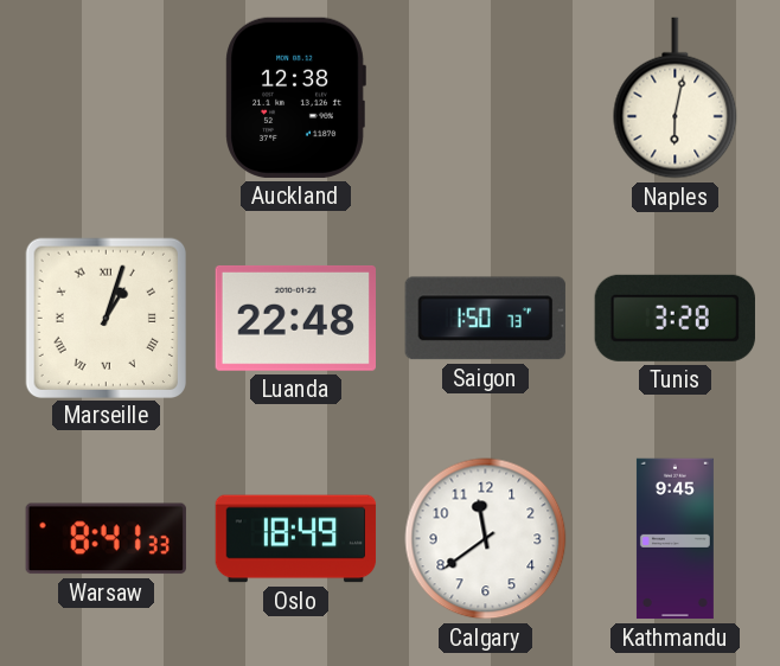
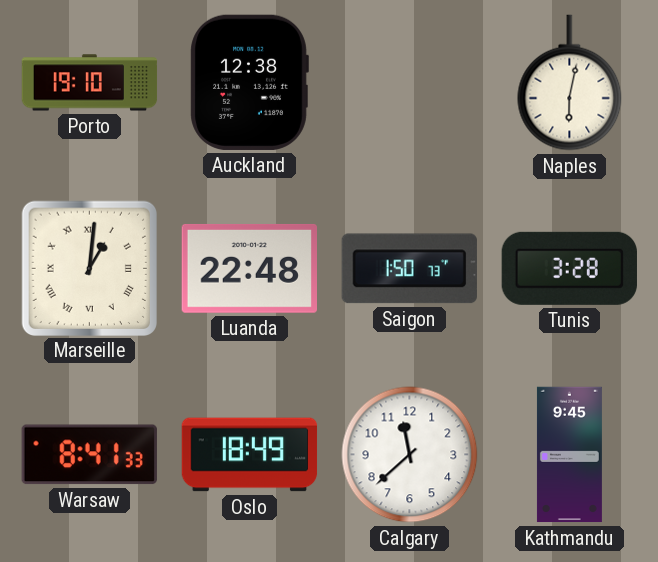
Porto: none -> 19:10
Marseille: 1:03 -> 1:01
Calgary: 11:39 -> 11:38
